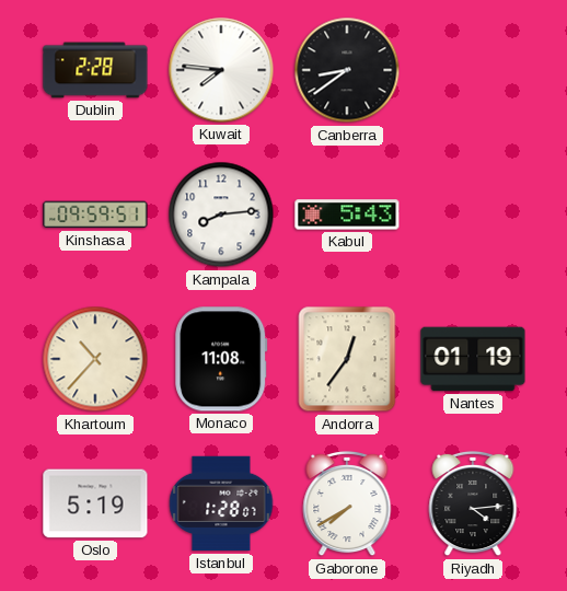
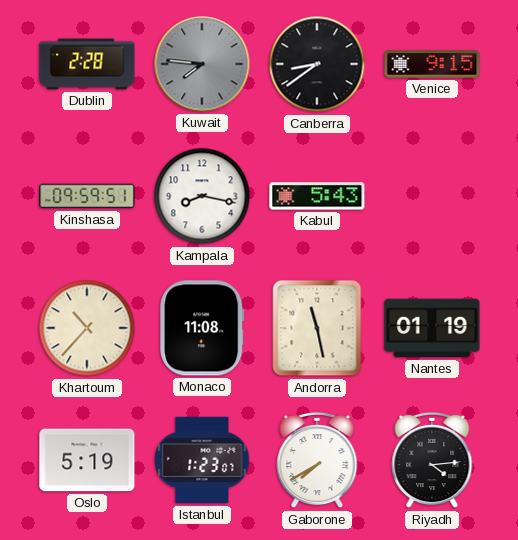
Kuwait dial: white -> grey
Venice: none -> 9:15
Kampala: 8:14 -> 8:17
Andorra: 12:36 -> 11:28
Istanbul: 1:28 -> 1:23
